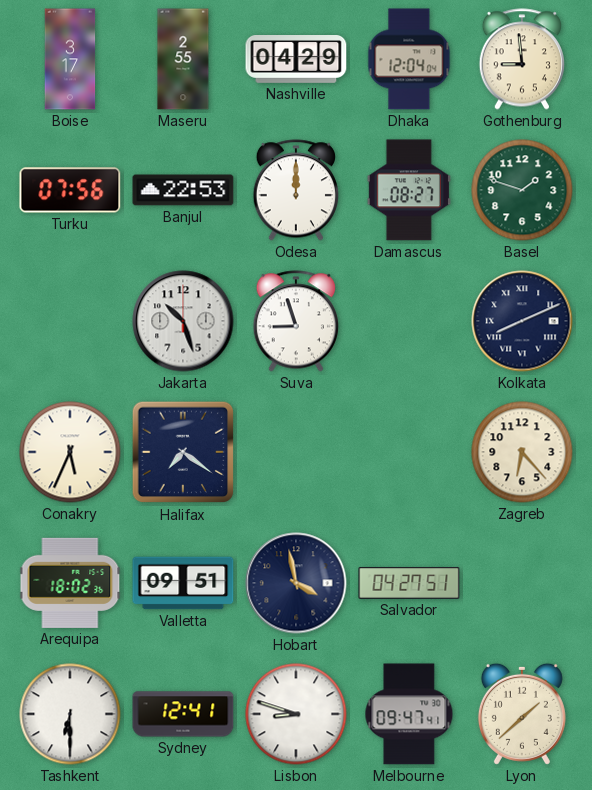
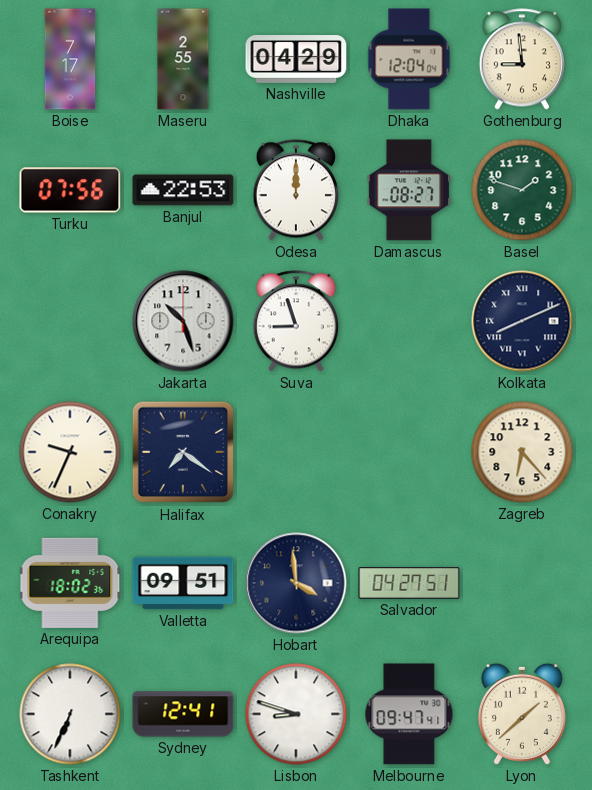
Boise: 3:17 -> 7:17
Conakry: 5:34 -> 9:34
Hobart: 3:58 -> 3:59
Tashkent: 6:30 -> 6:34
